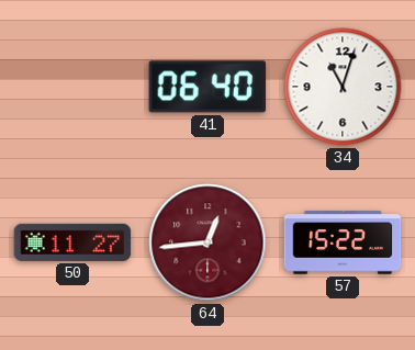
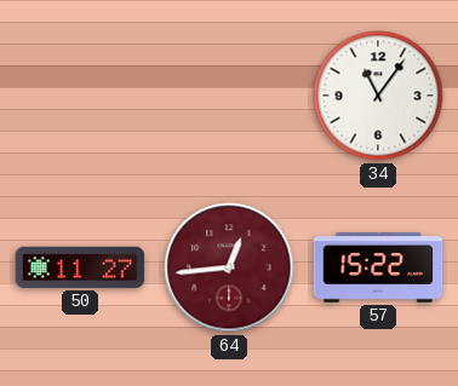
41: 06:40 -> none
34: 11:03 -> 11:06
